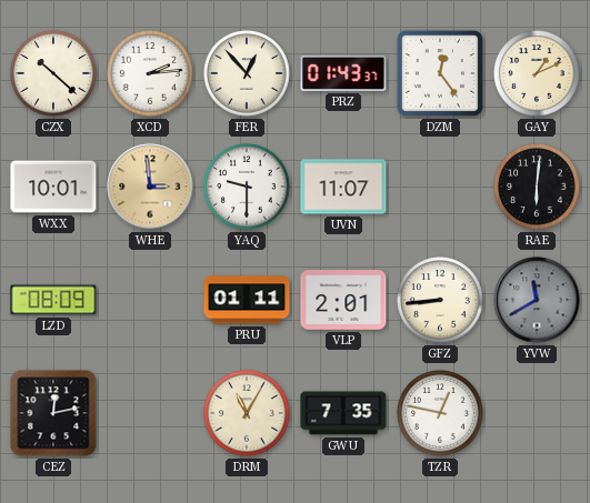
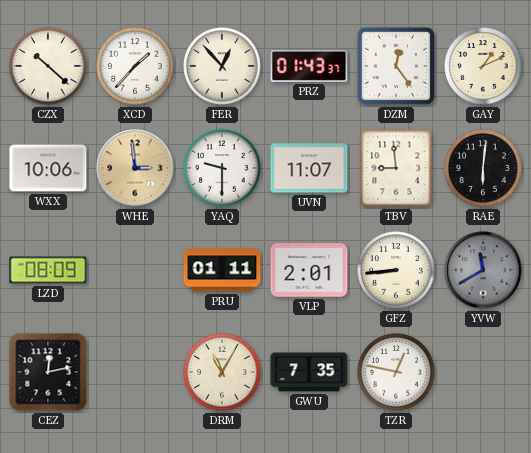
XCD: 2:14 -> 1:37
WXX: 10:01 -> 10:06
TBV: none -> 8:59
